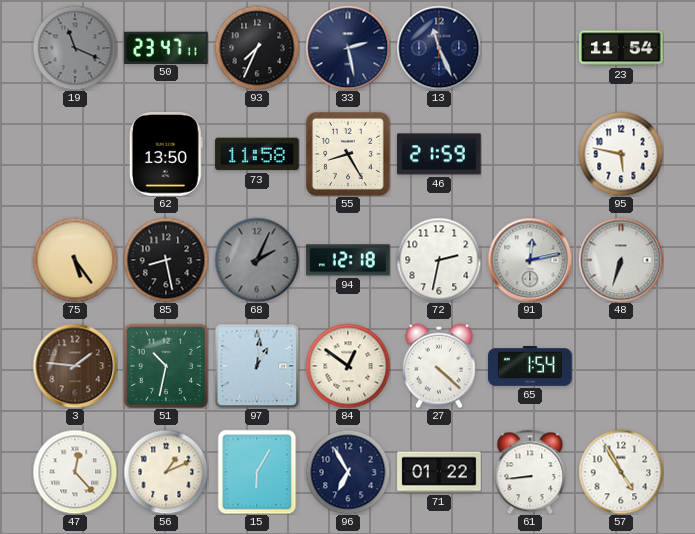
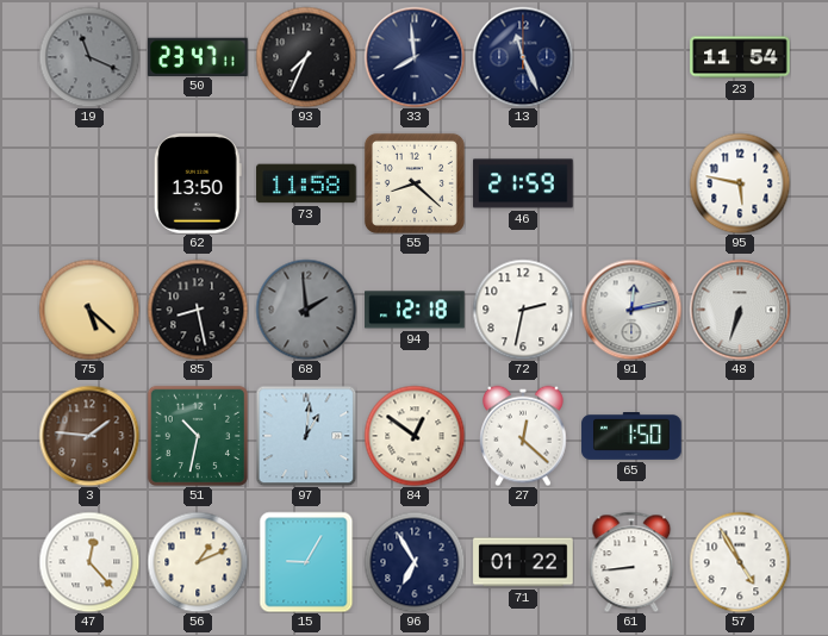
33: 2:28 -> 7:59
55: 8:25 -> 8:22
75: 5:24 -> 5:22
68: 2:04 -> 1:59
27: 4:22 -> 12:22
65: 1:54 -> 1:50
15: 6:05 -> 9:05
